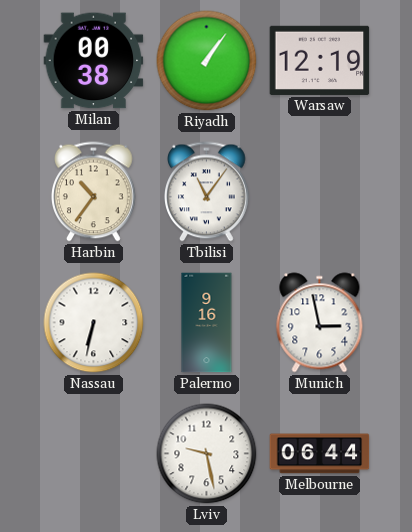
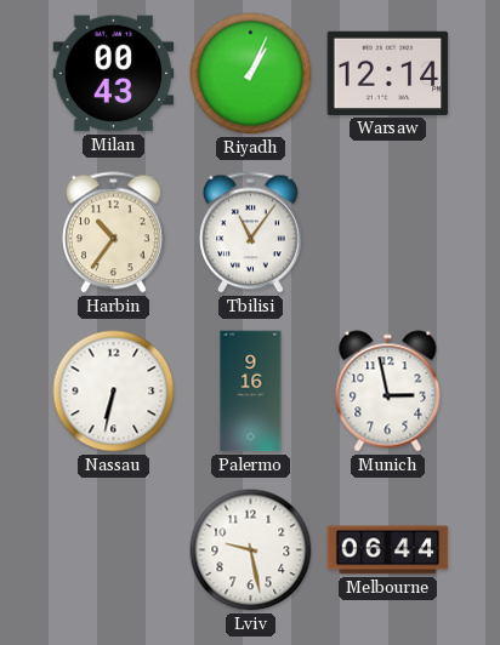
Milan: 00:38 -> 00:43
Riyadh: 1:06 -> 1:04
Warsaw: 12:19 -> 12:14
